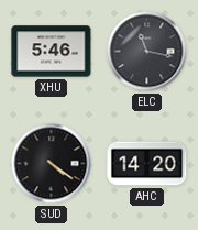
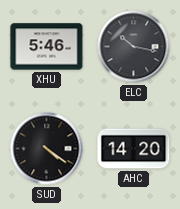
ELC: 11:17 -> 10:17
